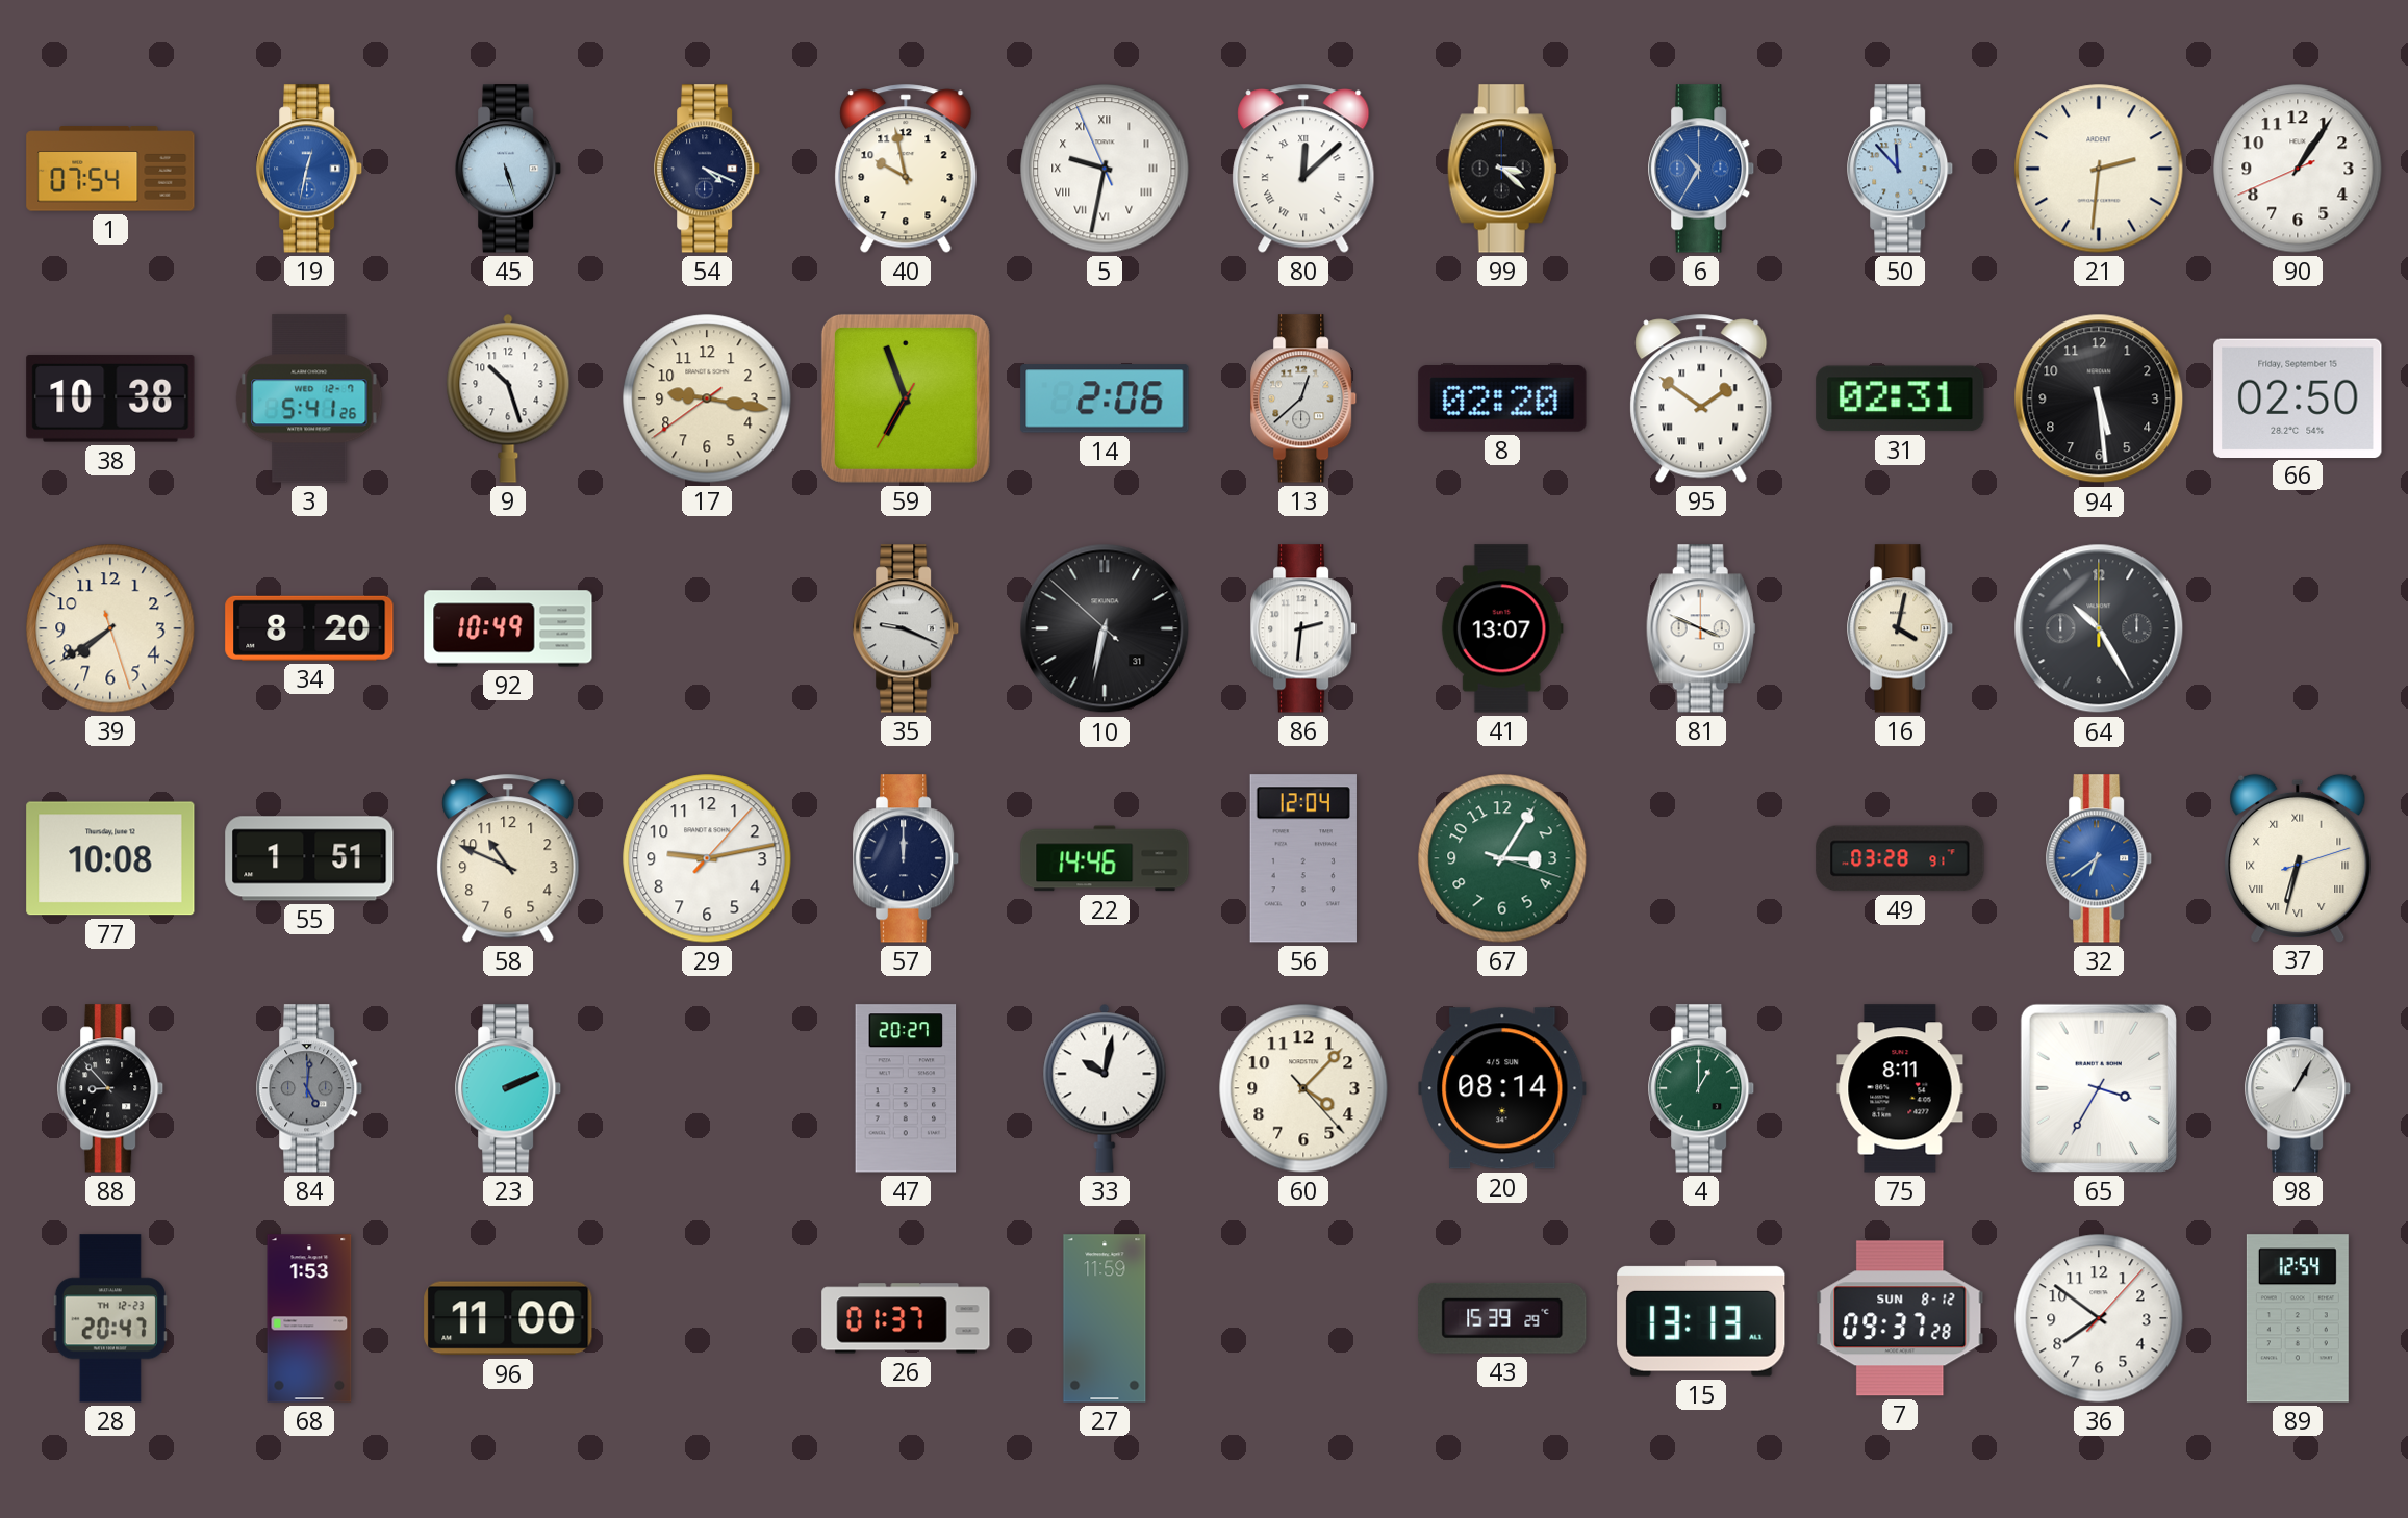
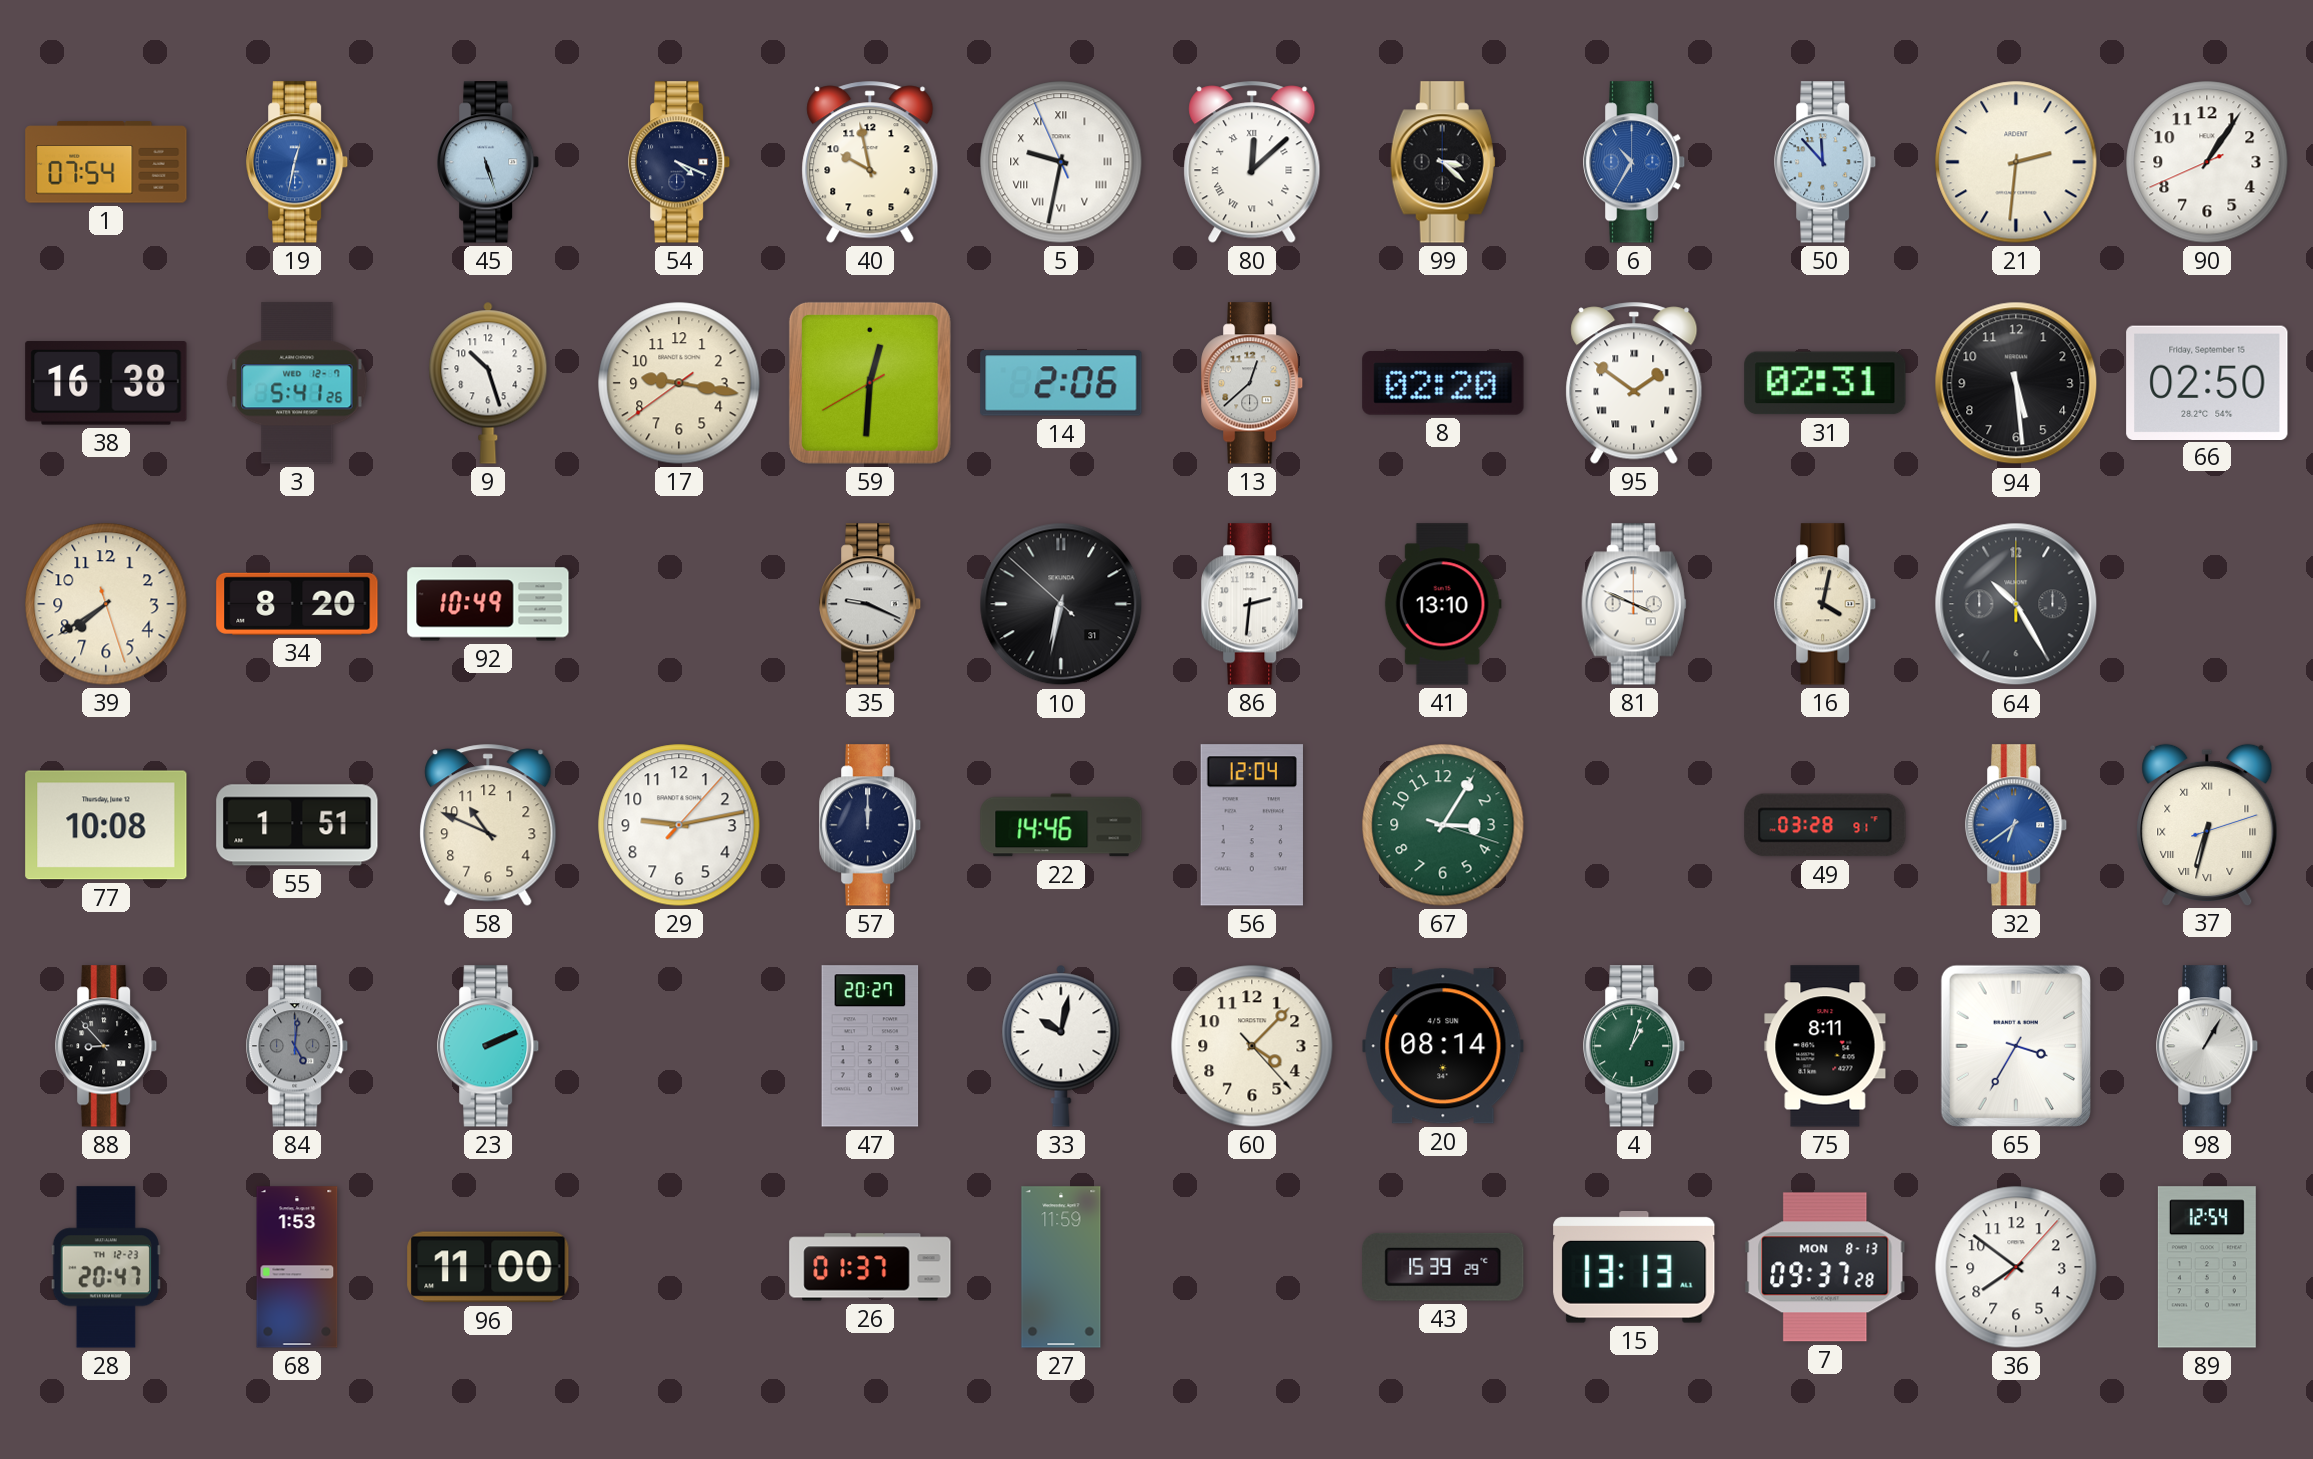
38: 10:38 -> 16:38
59: 6:56 -> 12:30
41: 13:07 -> 13:10
4: 1:00 -> 1:03
7 date: SUN 8-12 -> MON 8-13
